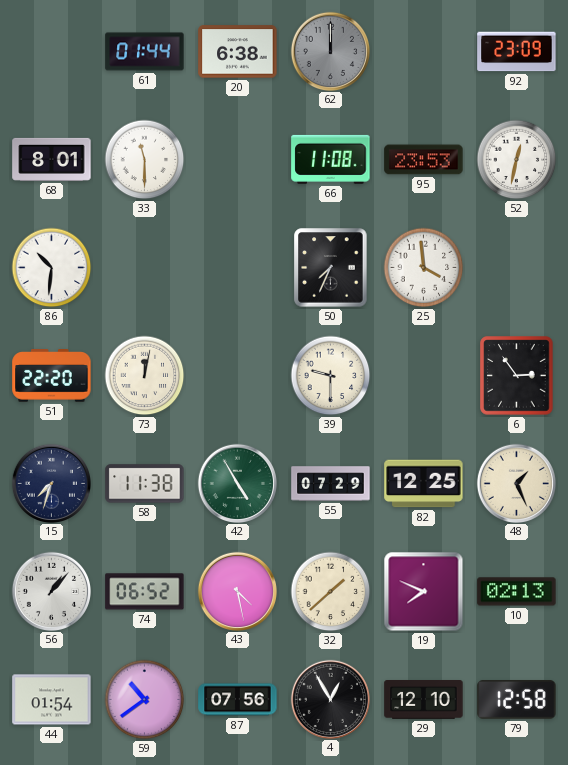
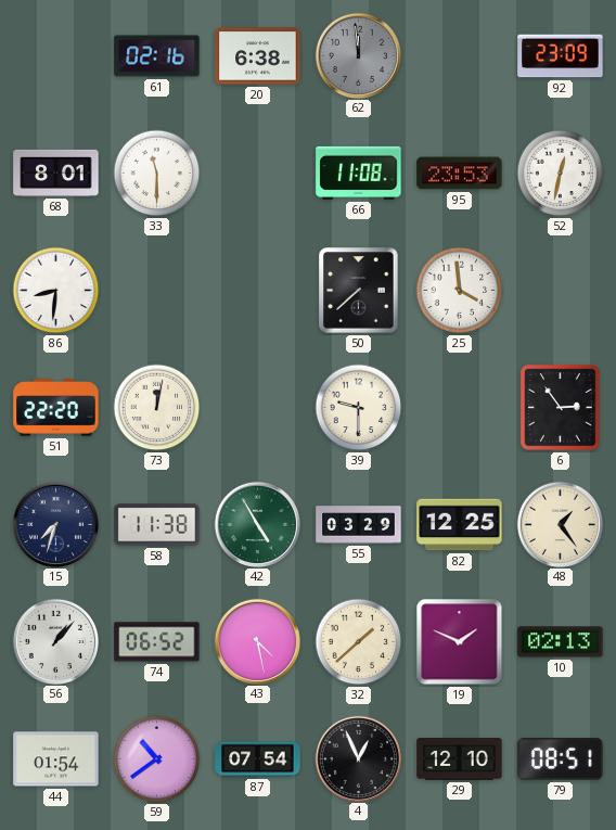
61: 01:44 -> 02:16
62: 12:00 -> 11:59
86: 10:31 -> 8:31
50: 7:34 -> 7:38
55: 07:29 -> 03:29
48: 1:26 -> 1:24
19: 7:49 -> 1:49
87: 07:56 -> 07:54
4: 12:55 -> 12:56
79: 12:58 -> 08:51
